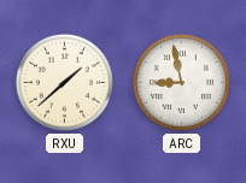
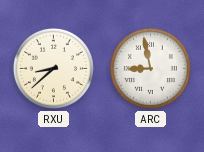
RXU: 1:38 -> 8:38
